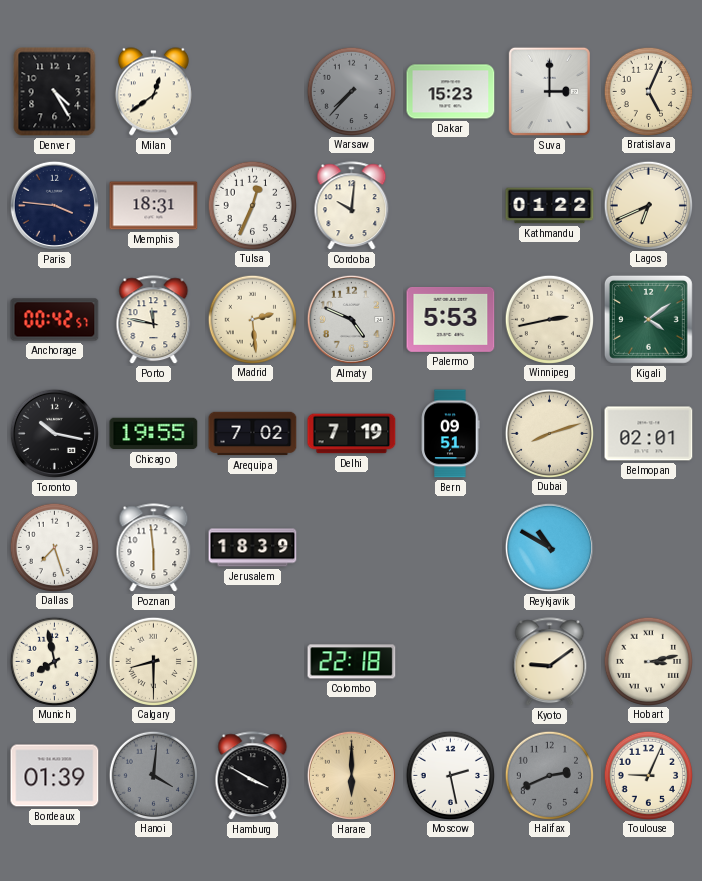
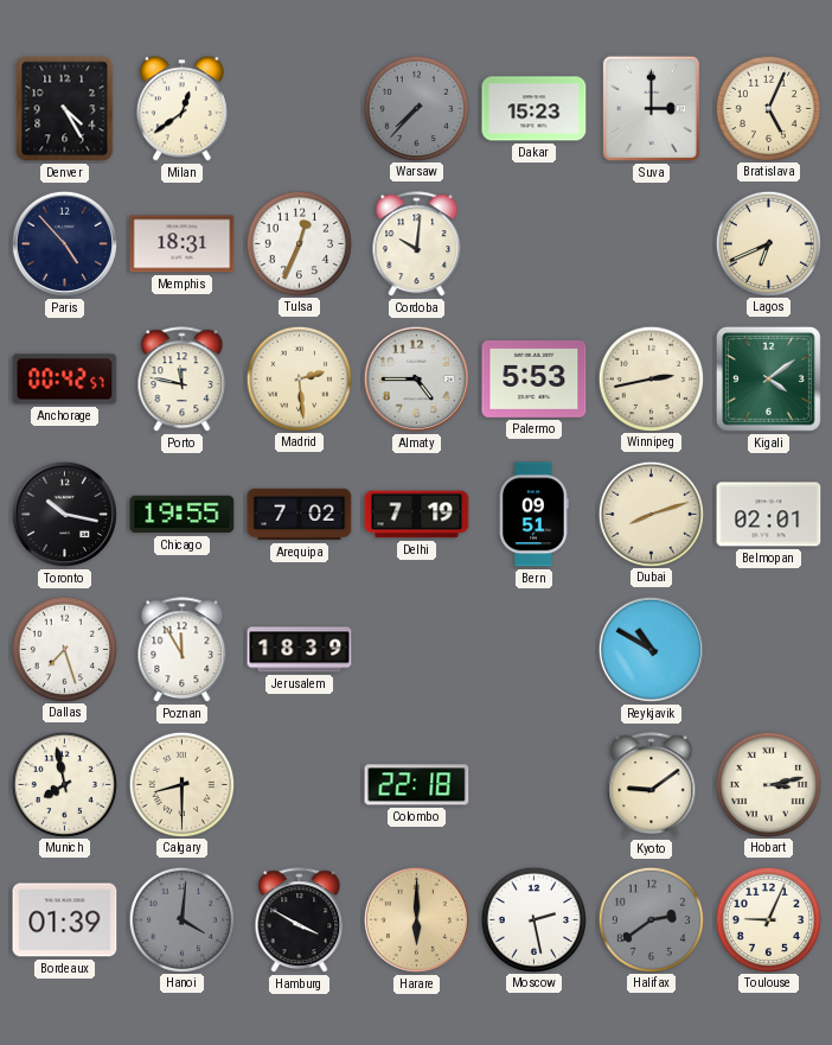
Paris: 3:46 -> 4:53
Kathmandu: 01:22 -> none
Almaty: 4:49 -> 4:45
Poznan: 5:59 -> 11:55
Halifax: 2:41 -> 2:39
